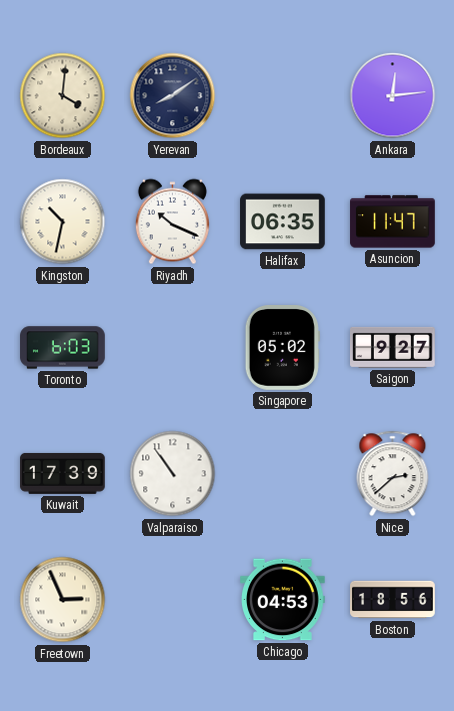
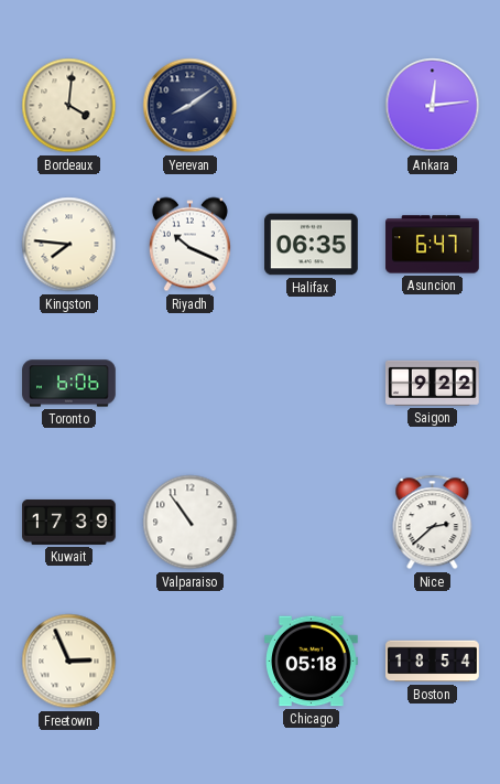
Kingston: 10:32 -> 7:46
Asuncion: 11:47 -> 6:47
Toronto: 6:03 -> 6:06
Singapore: 05:02 -> none
Saigon: 9:27 -> 9:22
Chicago: 04:53 -> 05:18
Boston: 18:56 -> 18:54
